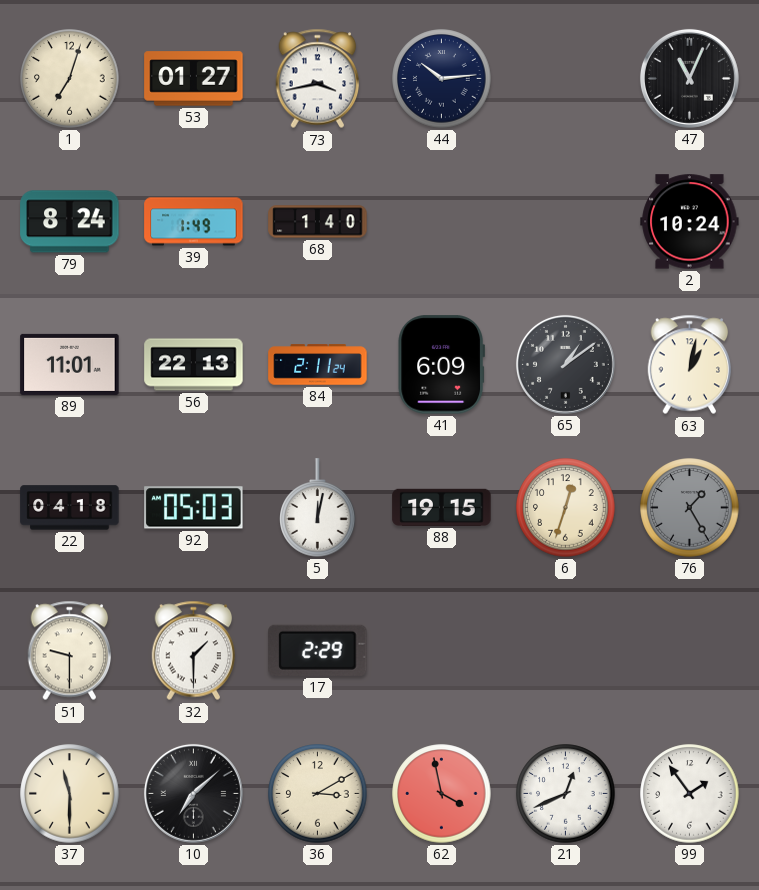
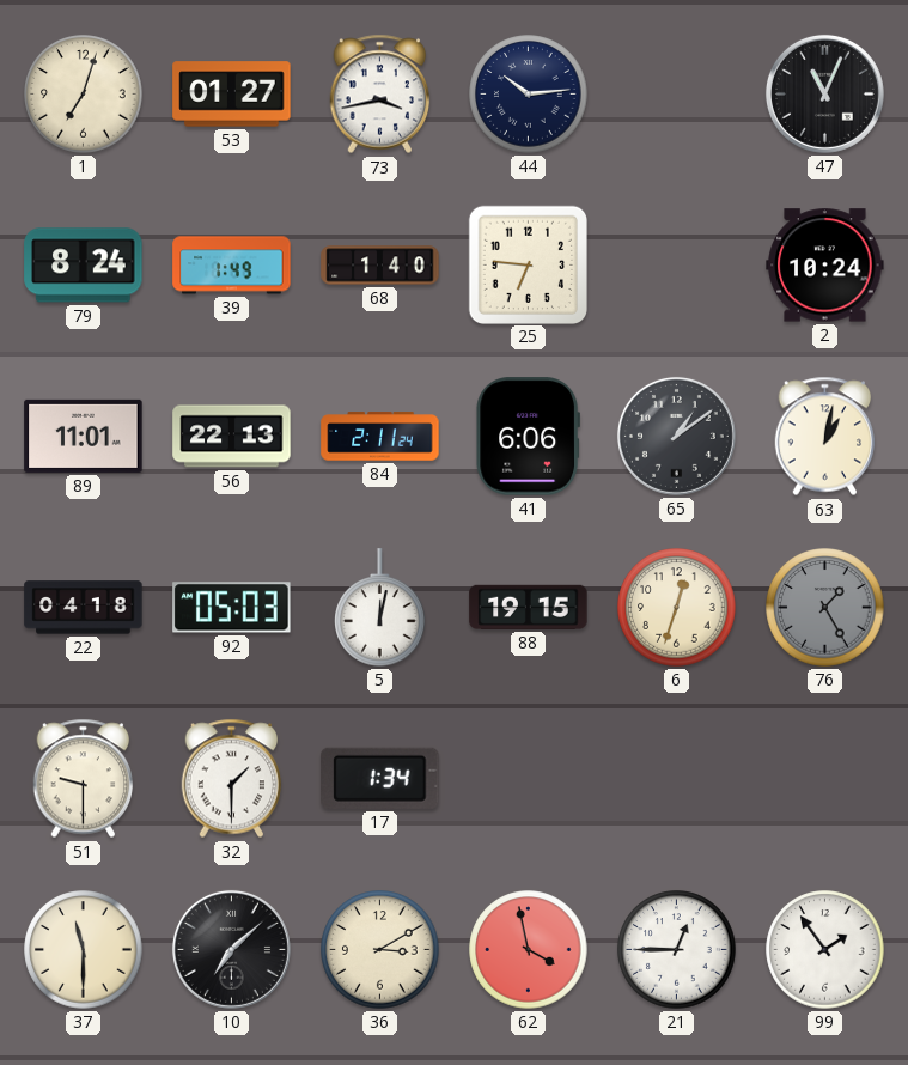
25: none -> 6:46
41: 6:09 -> 6:06
17: 2:29 -> 1:34
21: 12:41 -> 12:45
